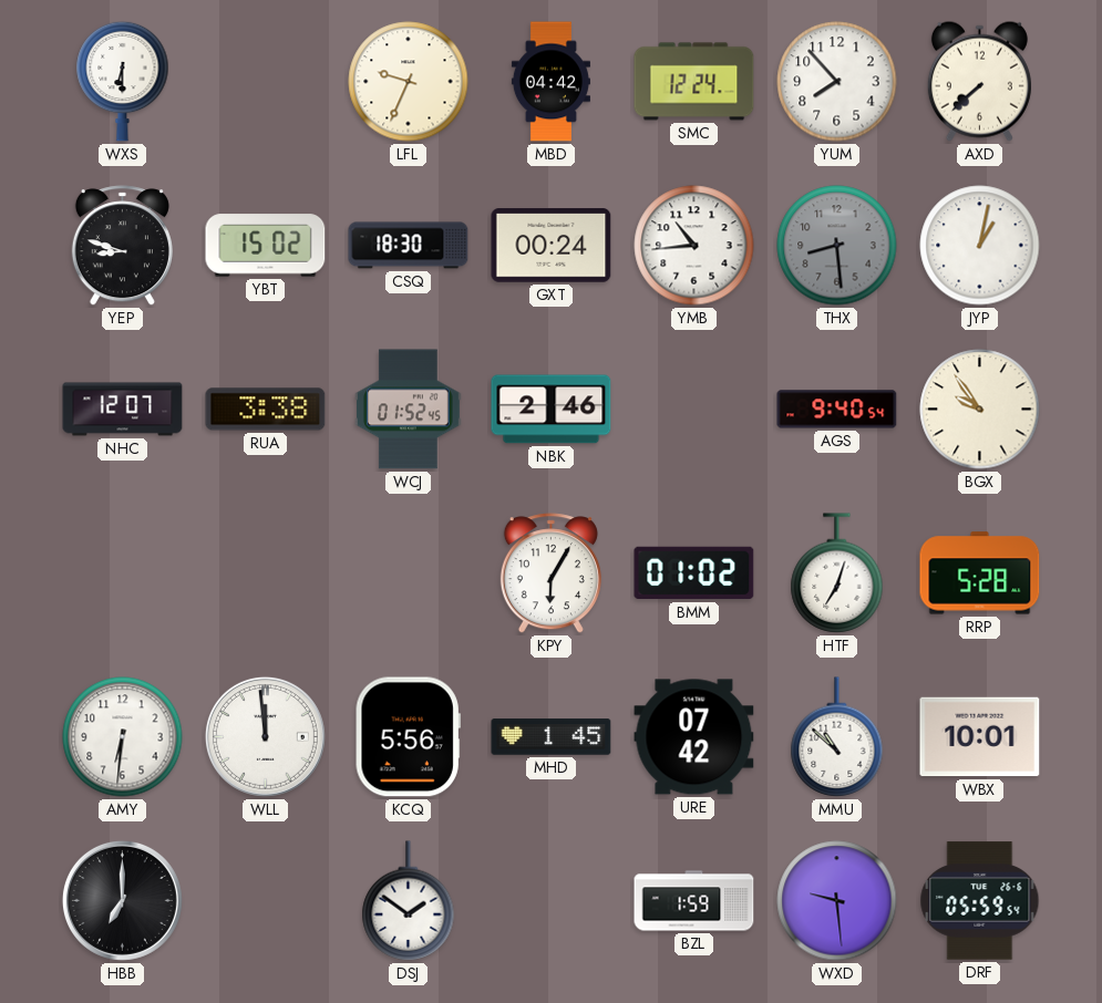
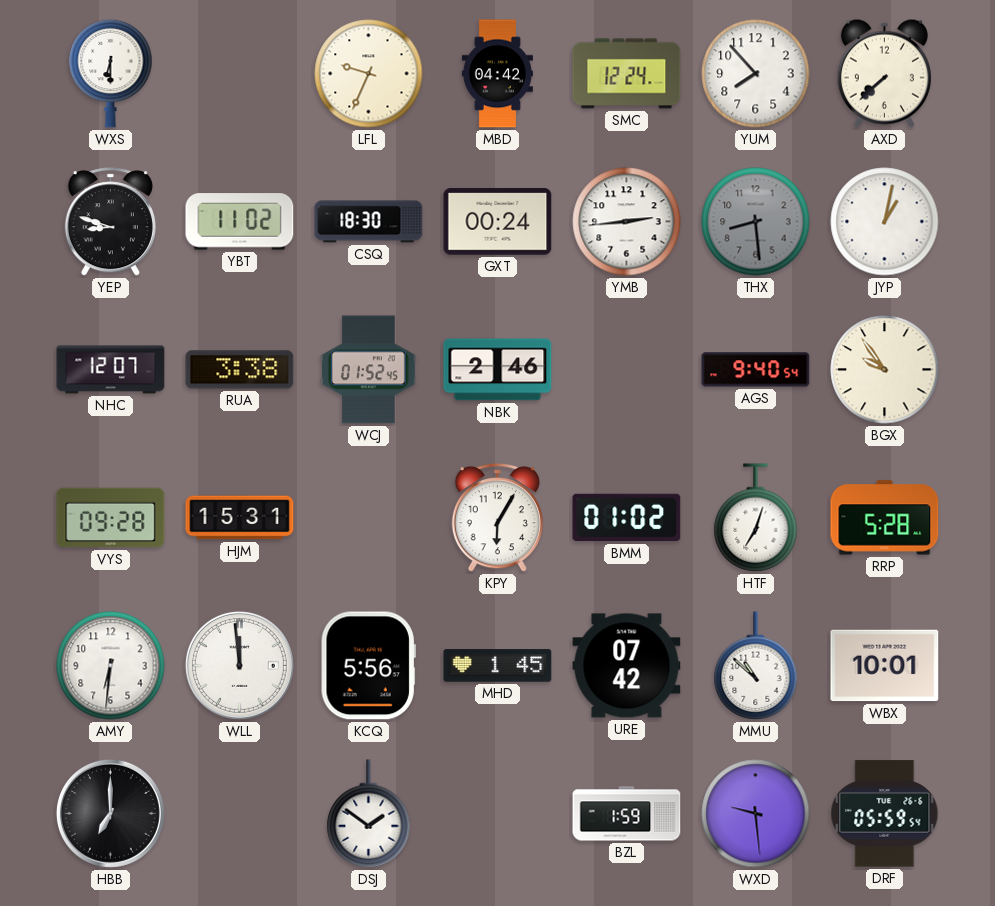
YBT: 15:02 -> 11:02
YMB: 10:44 -> 2:44
VYS: none -> 09:28
HJM: none -> 15:31
